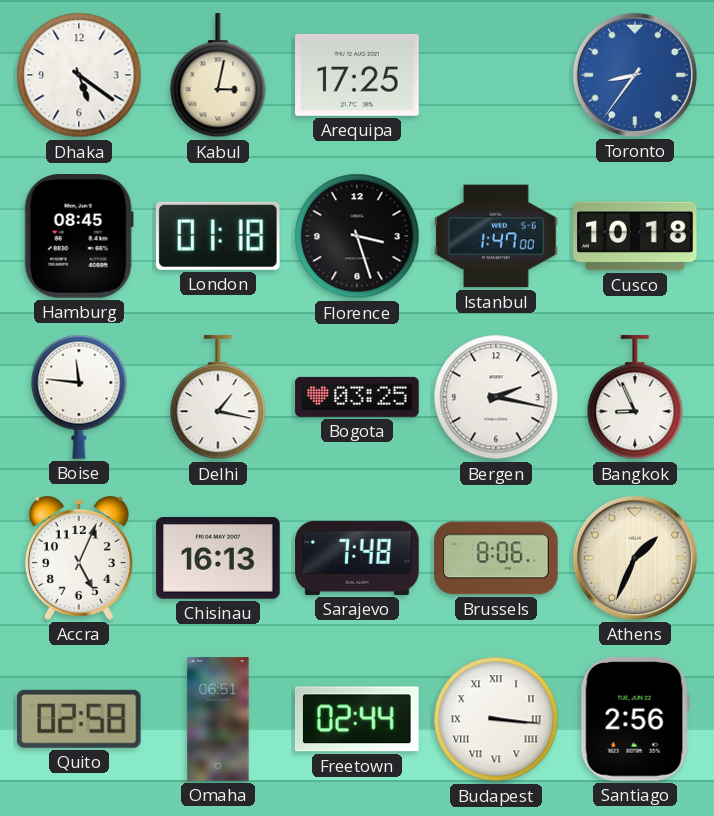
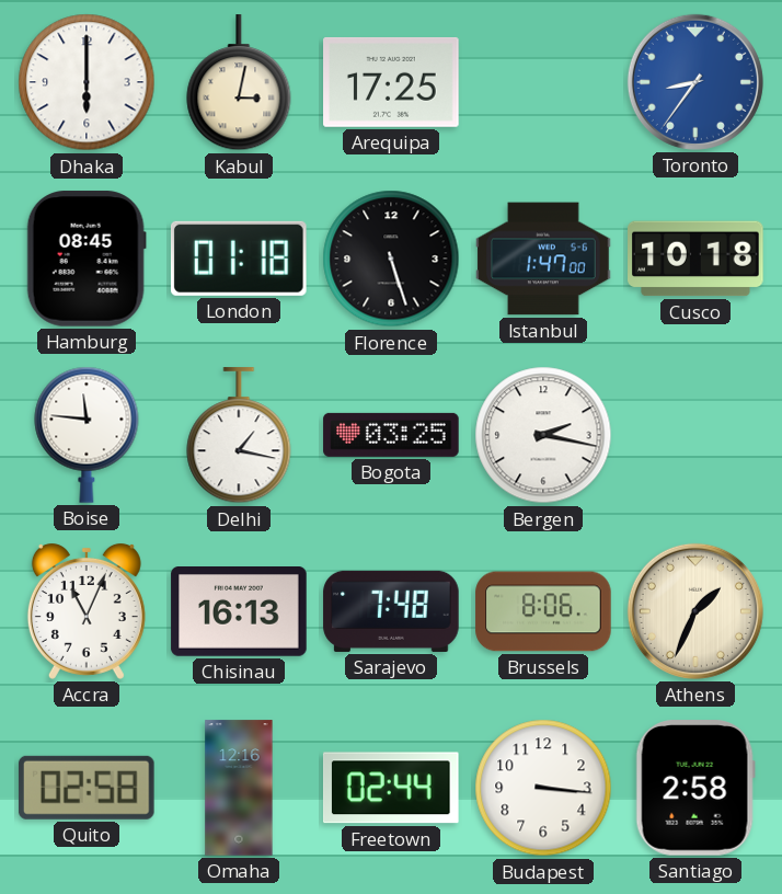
Dhaka: 5:21 -> 6:00
Florence: 3:27 -> 5:27
Bangkok: 8:56 -> none
Accra: 5:04 -> 11:04
Omaha: 06:51 -> 12:16
Budapest numerals: Roman -> Arabic
Santiago: 2:56 -> 2:58
